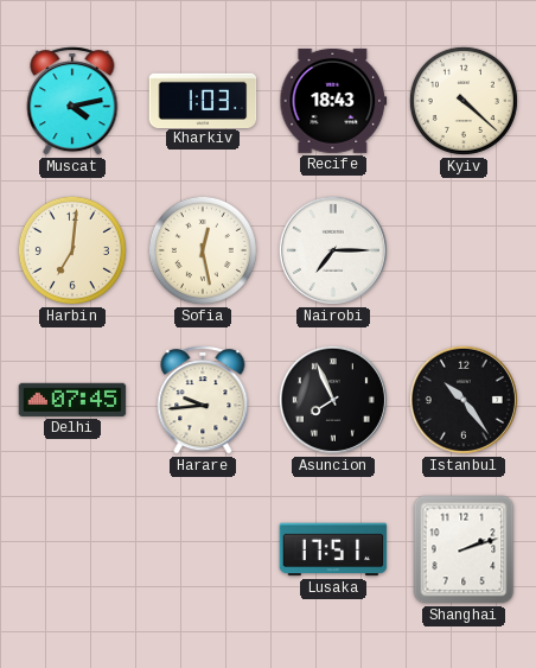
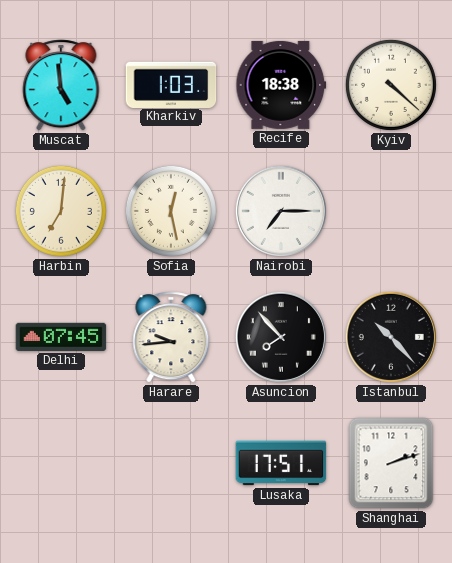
Muscat: 4:13 -> 4:59
Recife: 18:43 -> 18:38
Asuncion: 7:56 -> 7:53
Istanbul: 10:24 -> 10:23
